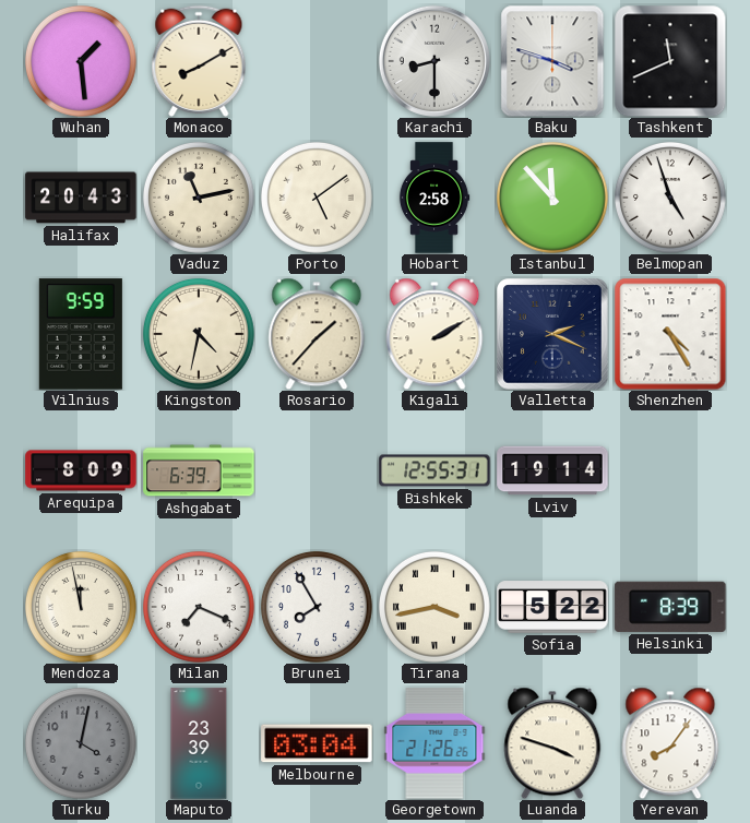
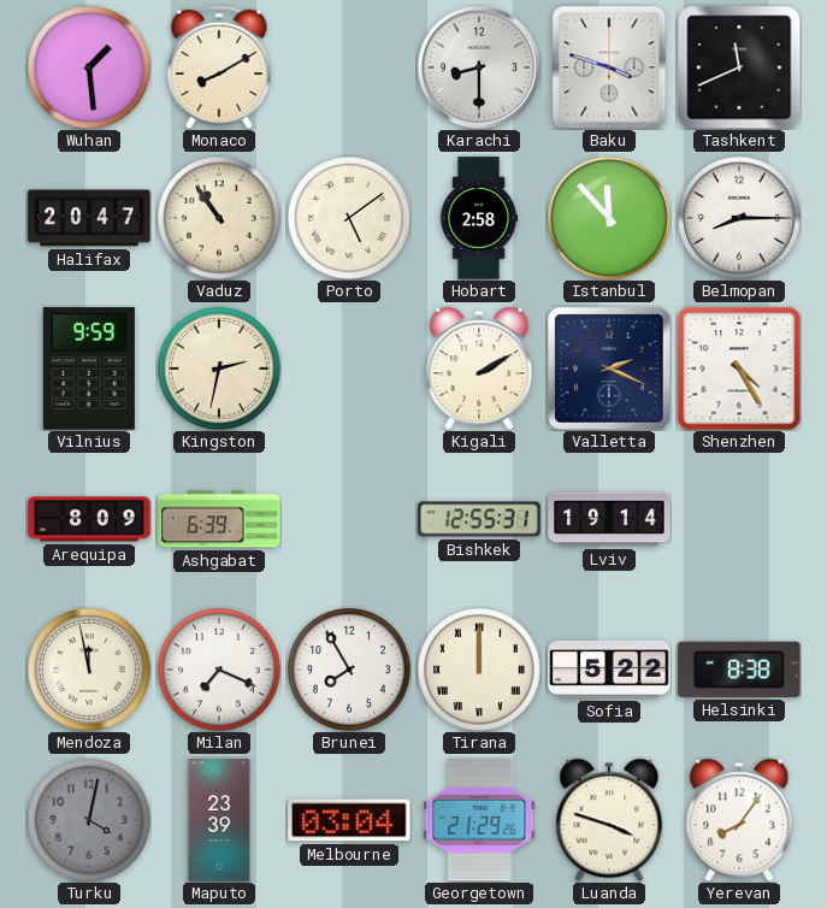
Halifax: 20:43 -> 20:47
Vaduz: 11:13 -> 10:54
Belmopan: 4:57 -> 8:15
Kingston: 4:32 -> 2:32
Rosario: 1:37 -> none
Tirana: 3:43 -> 12:00
Helsinki: 8:39 -> 8:38
Georgetown: 21:26 -> 21:29
